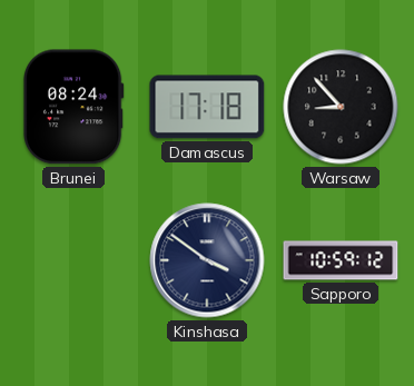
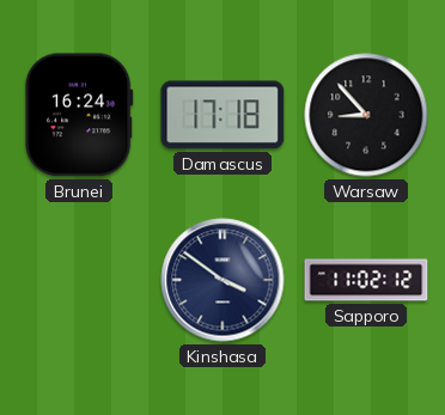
Brunei: 08:24 -> 16:24
Sapporo: 10:59 -> 11:02
